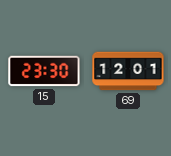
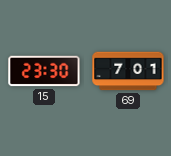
69: 12:01 -> 7:01
